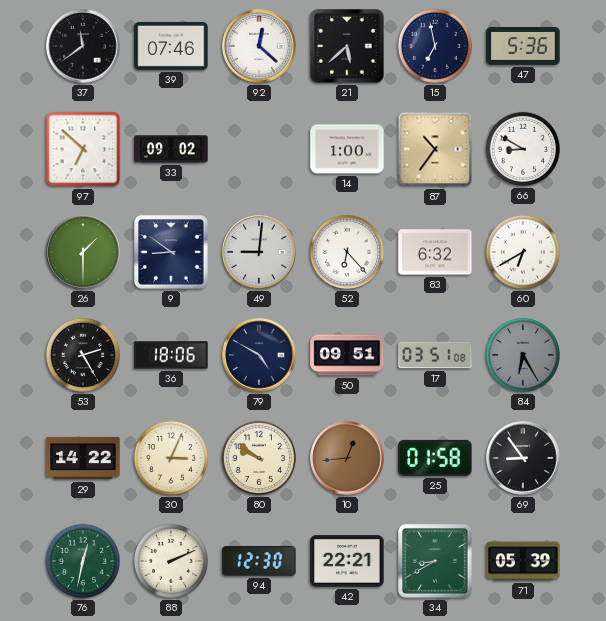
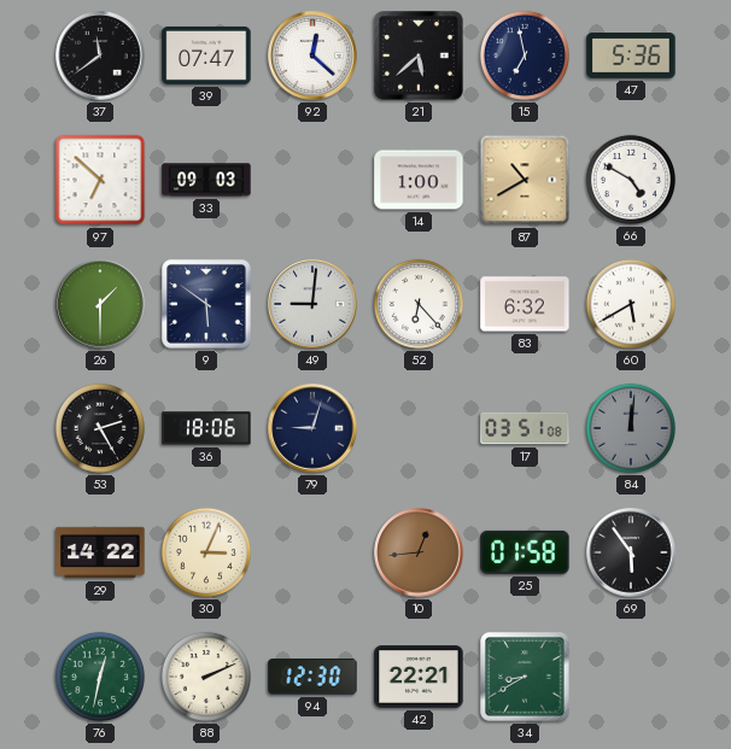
39: 07:46 -> 07:47
33: 09:02 -> 09:03
87: 10:36 -> 10:40
66: 8:50 -> 4:50
9: 8:51 -> 5:51
60: 6:40 -> 5:40
79: 4:50 -> 9:03
50: 09:51 -> none
84: 6:25 -> 12:01
80: 9:51 -> none
69: 8:54 -> 5:54
71: 05:39 -> none
